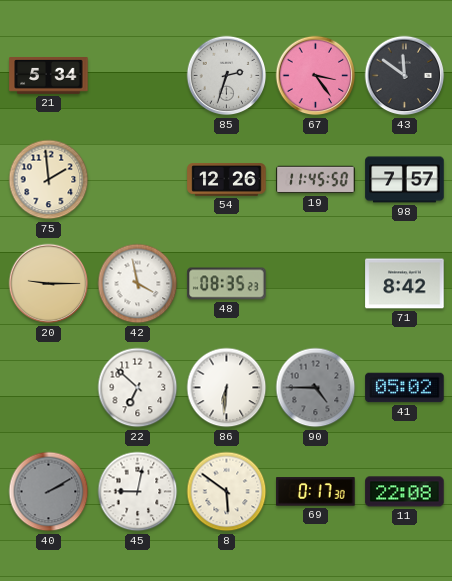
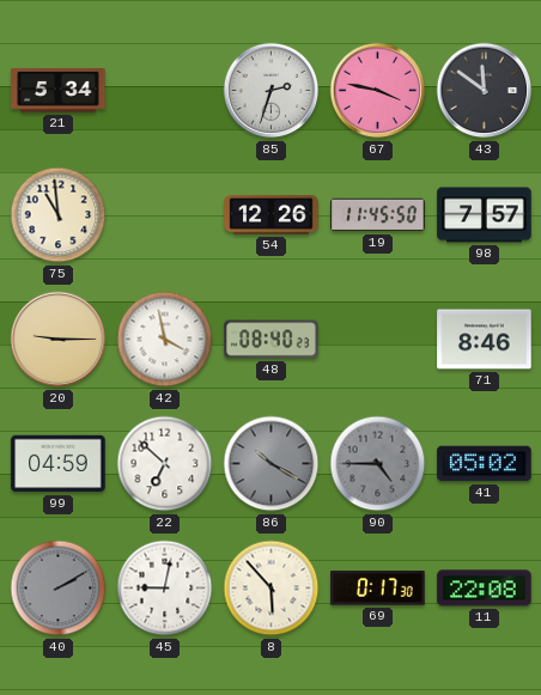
67: 3:24 -> 3:47
75: 1:59 -> 10:59
48: 08:35 -> 08:40
71: 8:42 -> 8:46
99: none -> 04:59
86: 6:31 -> 10:20
86 dial: white -> grey
8: 5:51 -> 5:53
